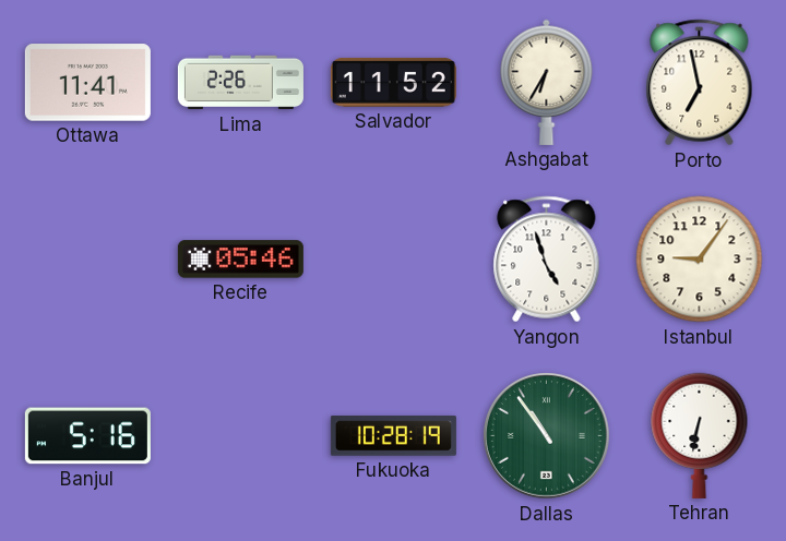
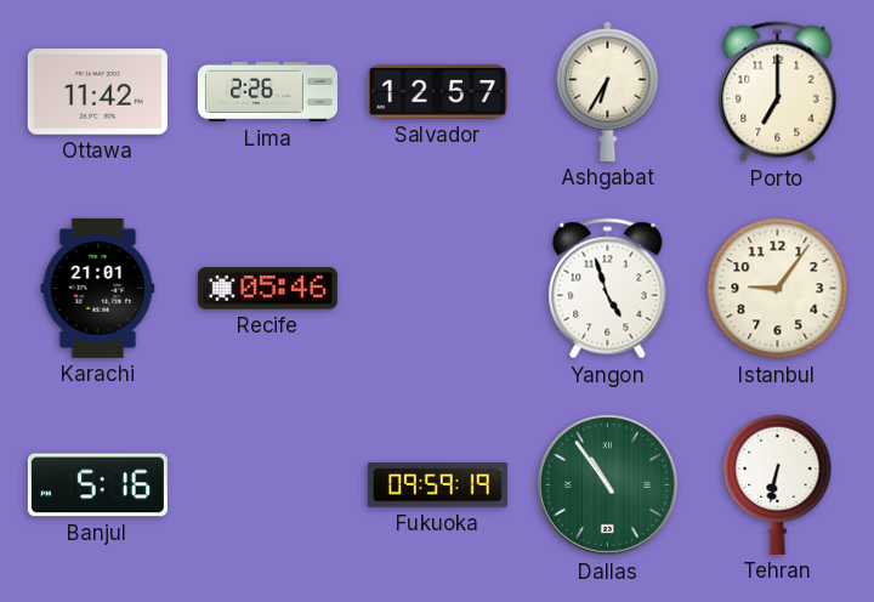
Ottawa: 11:41 -> 11:42
Salvador: 11:52 -> 12:57
Porto: 6:58 -> 7:00
Karachi: none -> 21:01
Fukuoka: 10:28 -> 09:59
